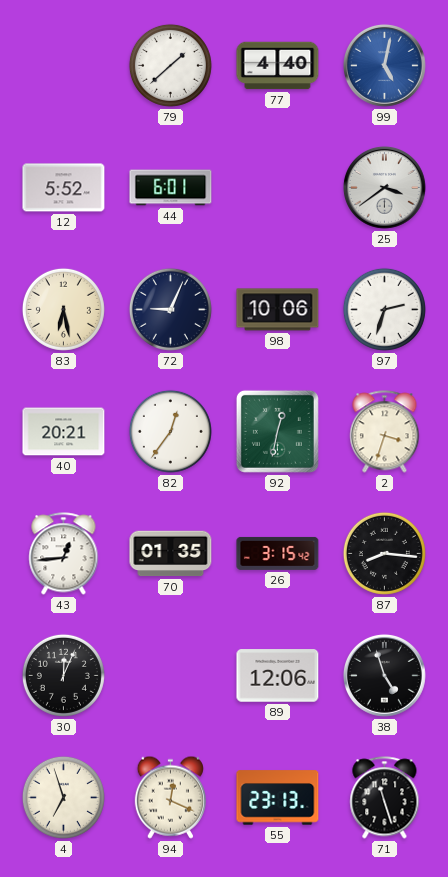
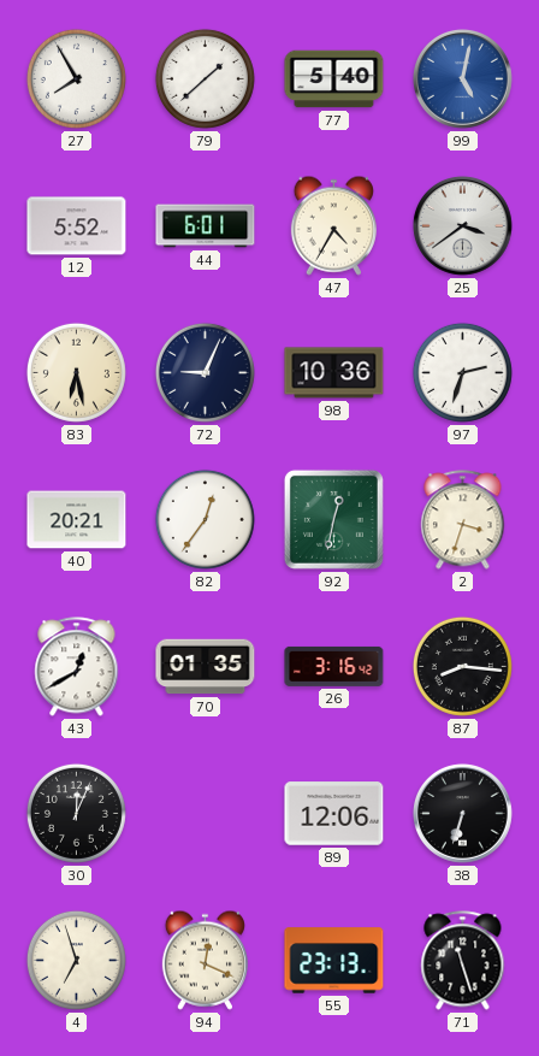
27: none -> 7:55
77: 4:40 -> 5:40
47: none -> 4:35
98: 10:06 -> 10:36
43: 12:44 -> 12:40
26: 3:15 -> 3:16
38: 4:57 -> 6:33
